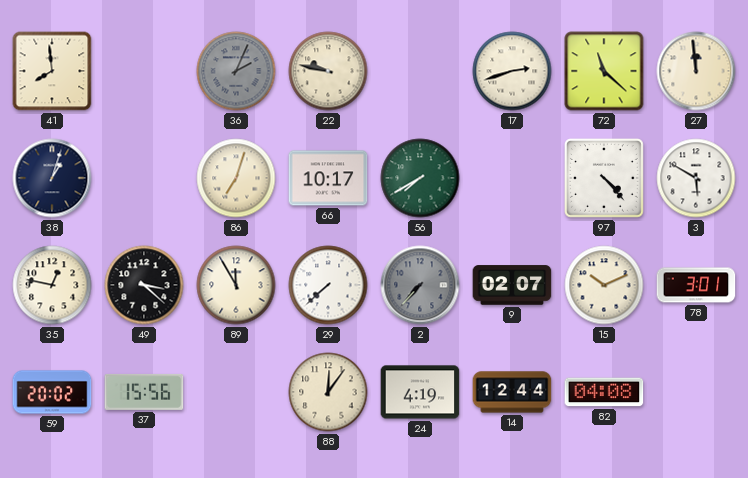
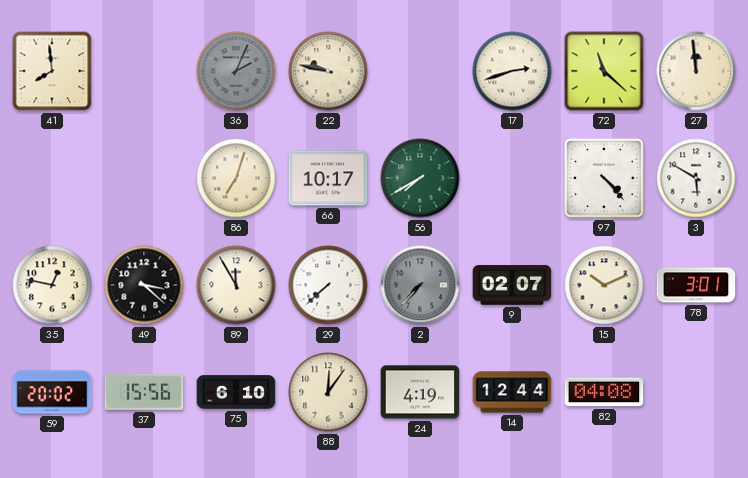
38: 1:03 -> none
75: none -> 6:10
